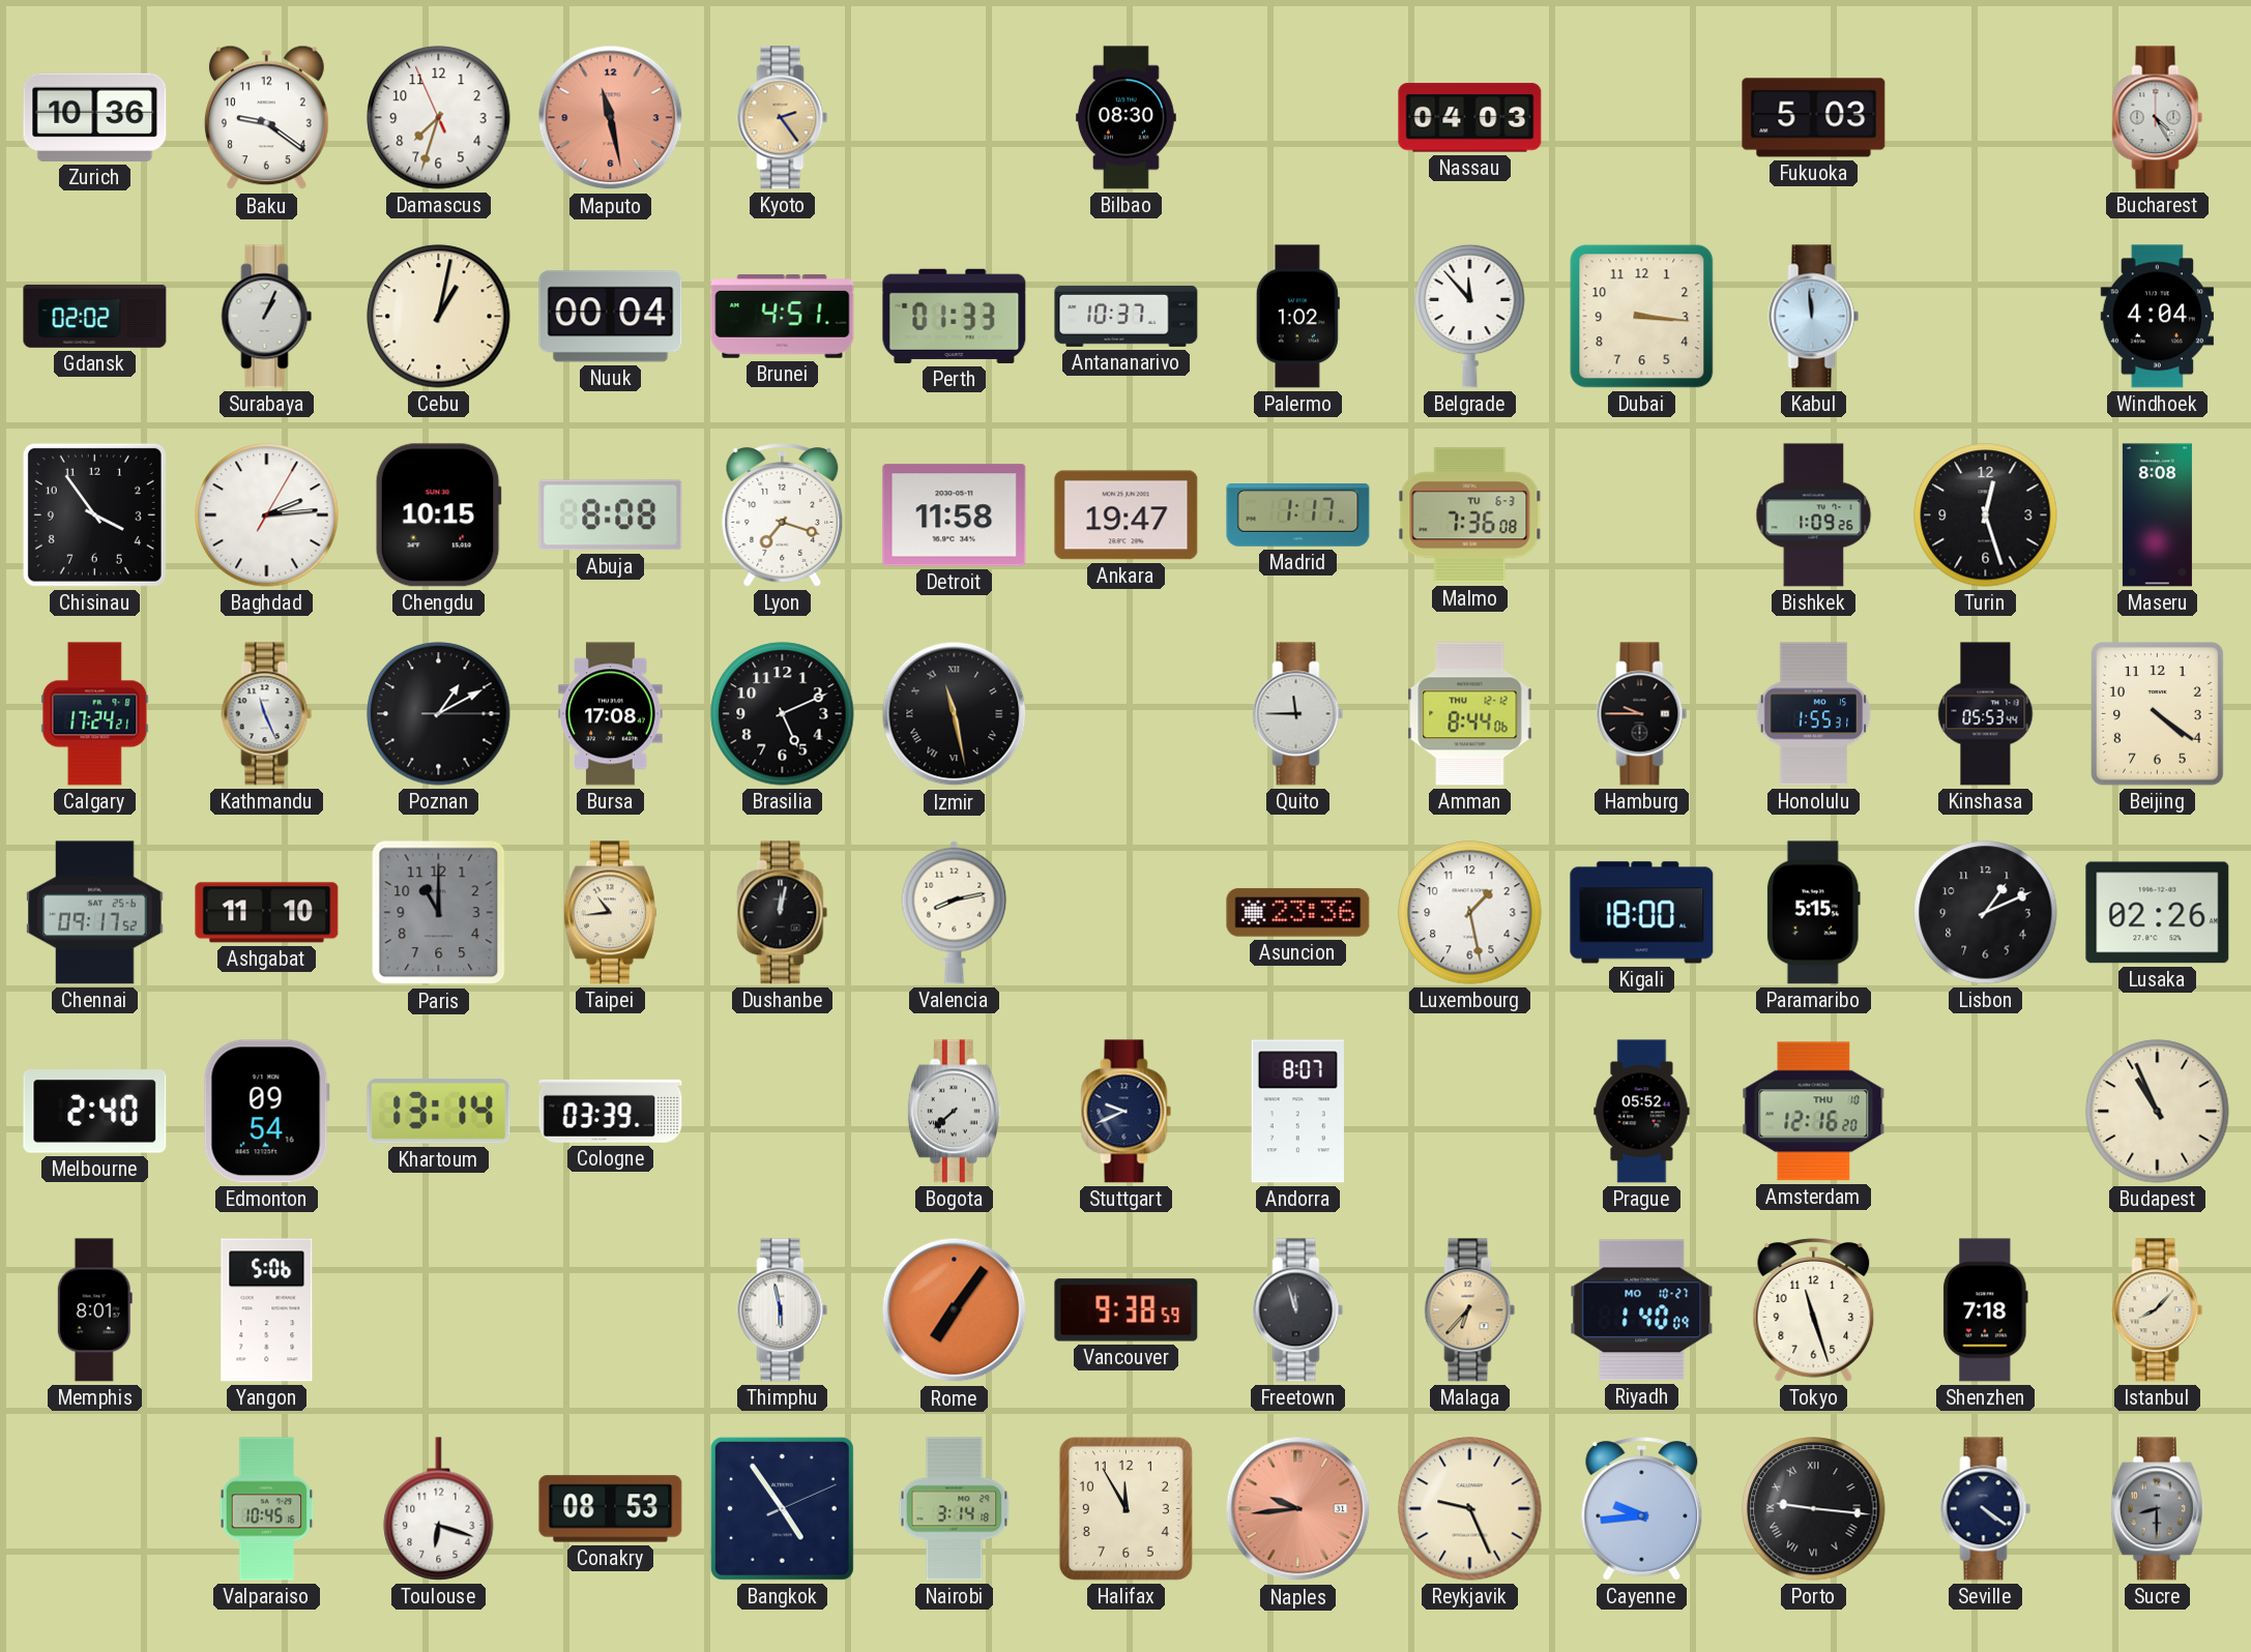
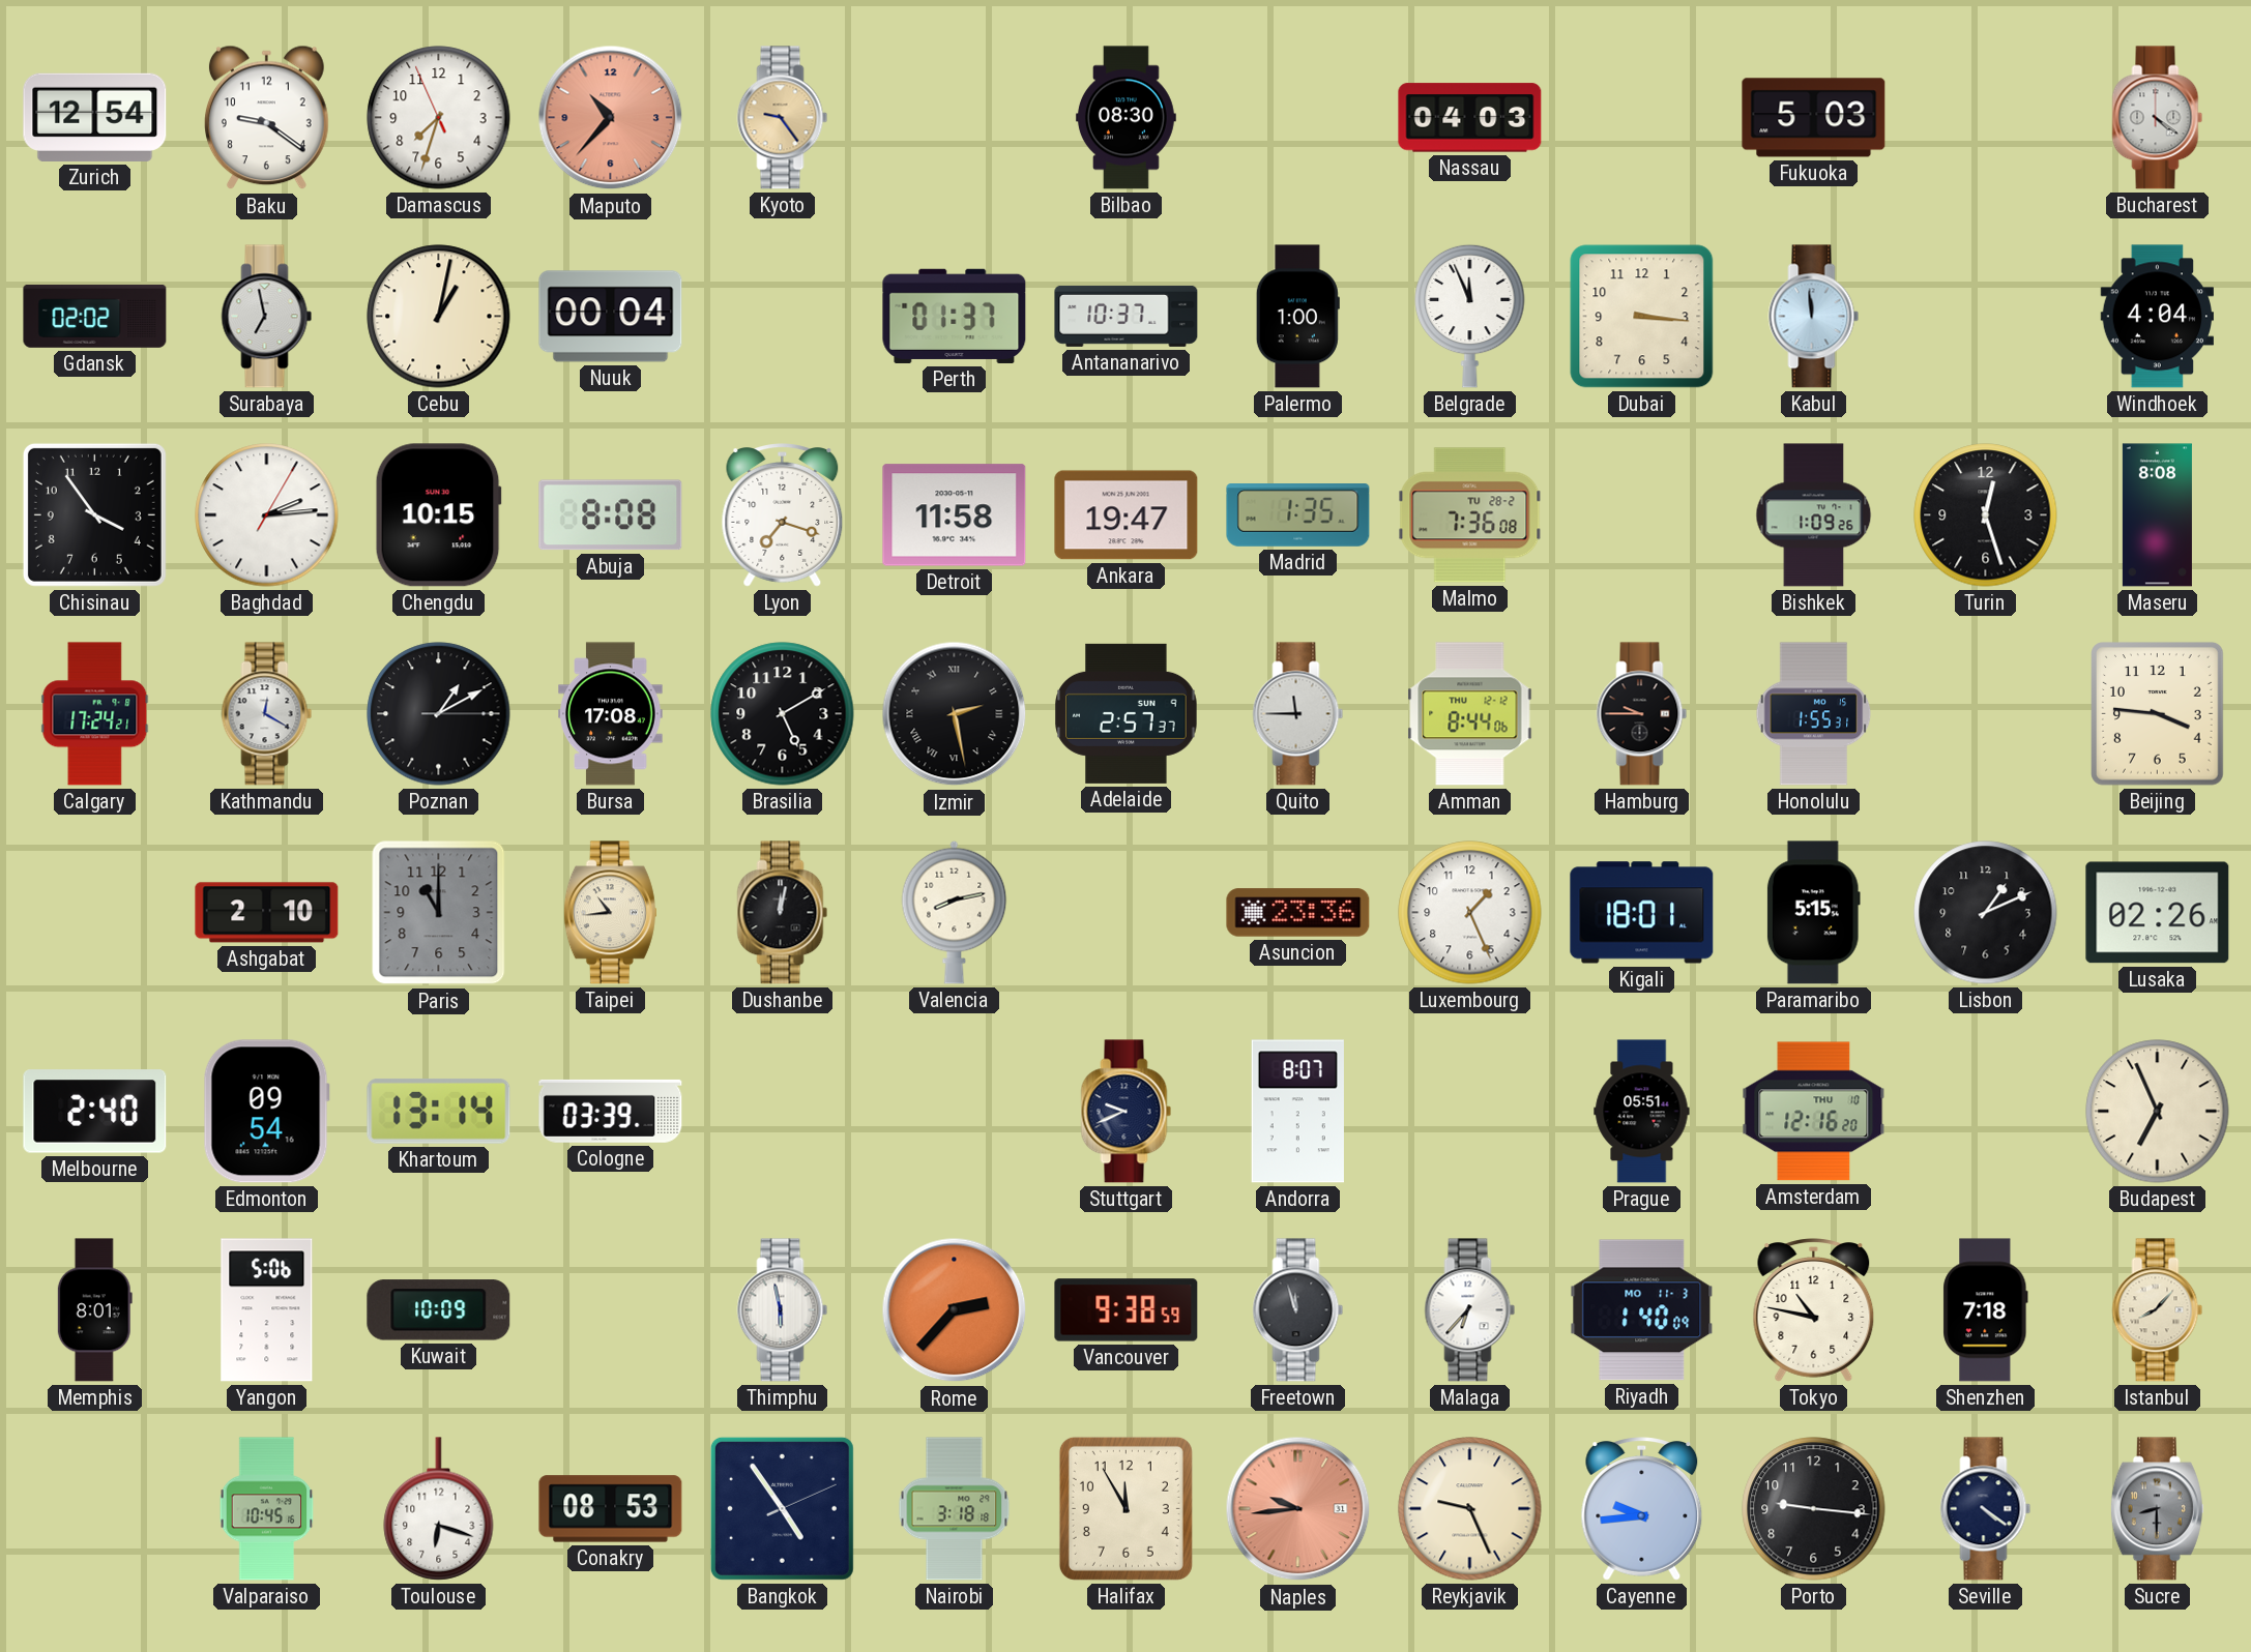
Zurich: 10:36 -> 12:54
Maputo: 11:28 -> 10:37
Kyoto: 2:24 -> 9:24
Bucharest: 4:25 -> 4:21
Surabaya: 1:04 -> 6:58
Brunei: 4:51 -> none
Perth: 01:33 -> 01:37
Palermo: 1:02 -> 1:00
Belgrade: 11:53 -> 11:56
Madrid: 1:17 -> 1:35
Malmo date: TU 6-3 -> TU 28-2
Kathmandu: 11:26 -> 12:20
Brasilia: 5:11 -> 5:10
Izmir: 11:28 -> 2:28
Adelaide: none -> 2:57
Kinshasa: 05:53 -> none
Beijing: 4:21 -> 3:46
Chennai: 09:17 -> none
Ashgabat: 11:10 -> 2:10
Luxembourg: 1:28 -> 1:26
Kigali: 18:00 -> 18:01
Bogota: 7:38 -> none
Prague: 05:52 -> 05:51
Budapest: 10:56 -> 6:56
Kuwait: none -> 10:09
Rome: 7:06 -> 2:37
Malaga dial: champagne -> white
Riyadh date: MO 10-27 -> MO 11-3
Tokyo: 11:27 -> 10:47
Nairobi: 3:14 -> 3:18
Porto numerals: Roman -> Arabic
